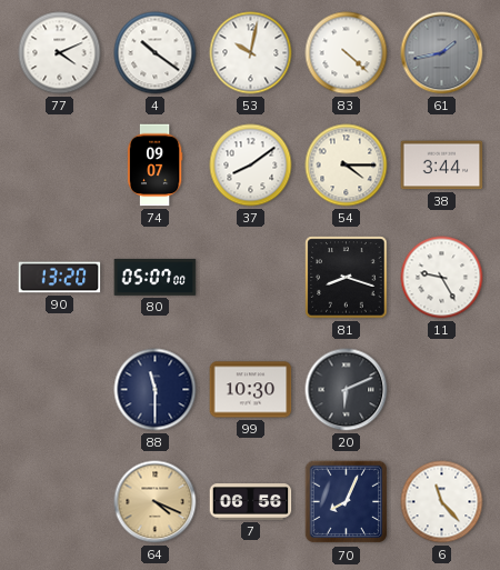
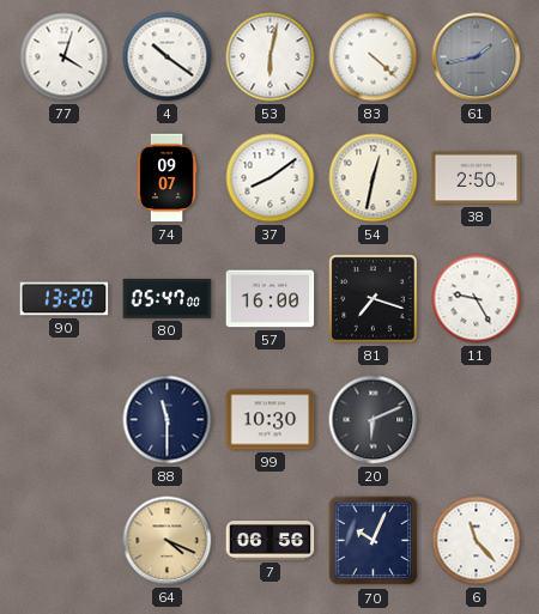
77: 4:11 -> 4:03
53: 10:02 -> 6:02
54: 4:15 -> 12:32
38: 3:44 -> 2:50
80: 05:07 -> 05:47
57: none -> 16:00
81: 8:18 -> 7:18
70: 8:04 -> 10:04
